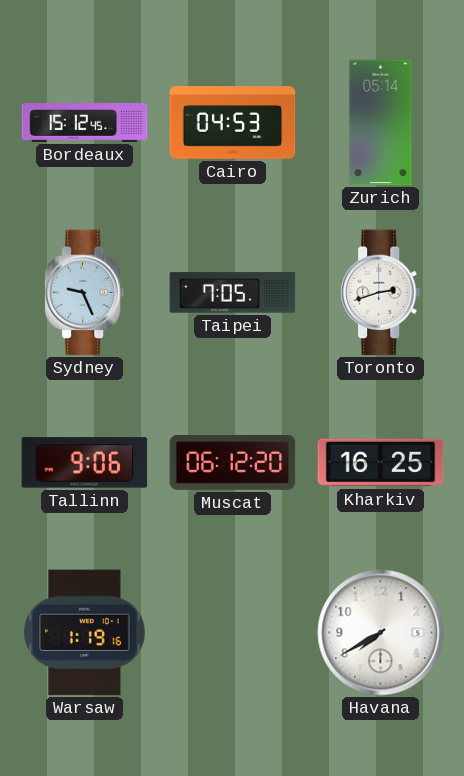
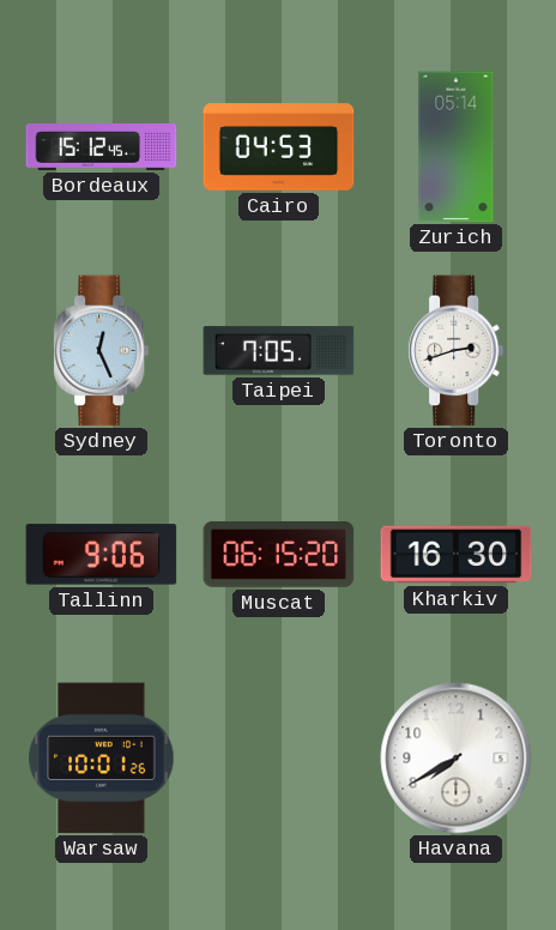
Sydney: 9:26 -> 12:26
Muscat: 06:12 -> 06:15
Kharkiv: 16:25 -> 16:30
Warsaw: 1:19 -> 10:01
